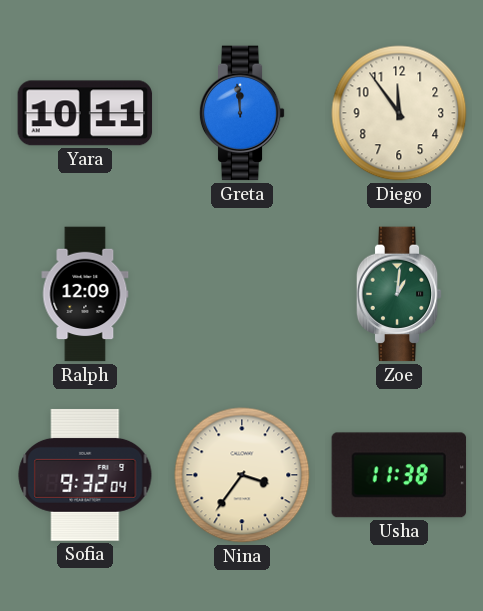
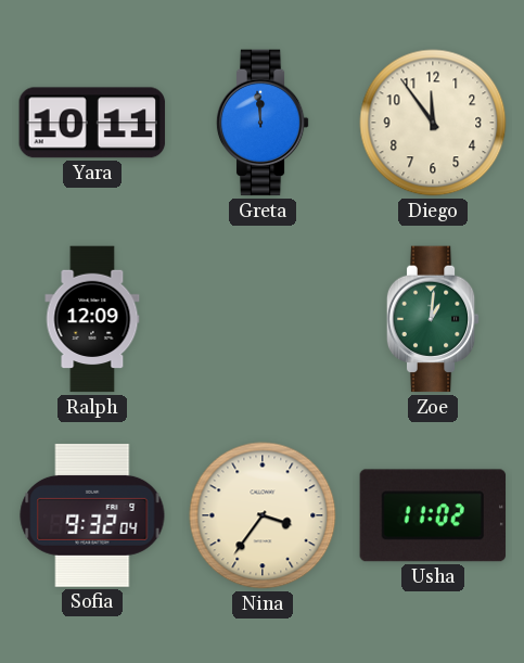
Usha: 11:38 -> 11:02
